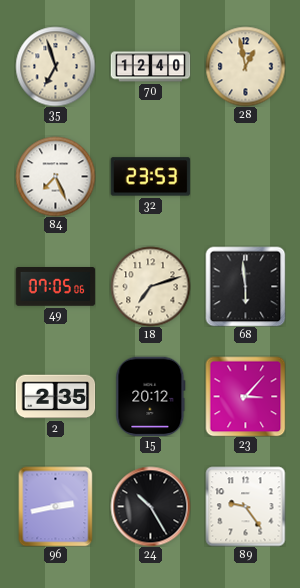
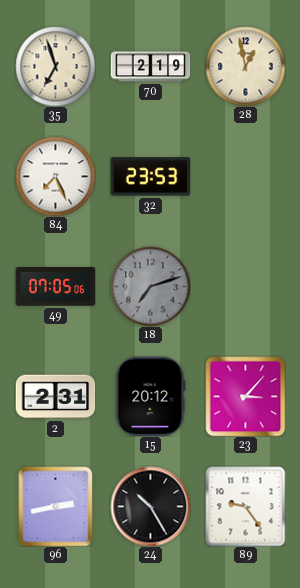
70: 12:40 -> 2:19
18 dial: cream -> grey
68: 5:59 -> none
2: 2:35 -> 2:31
